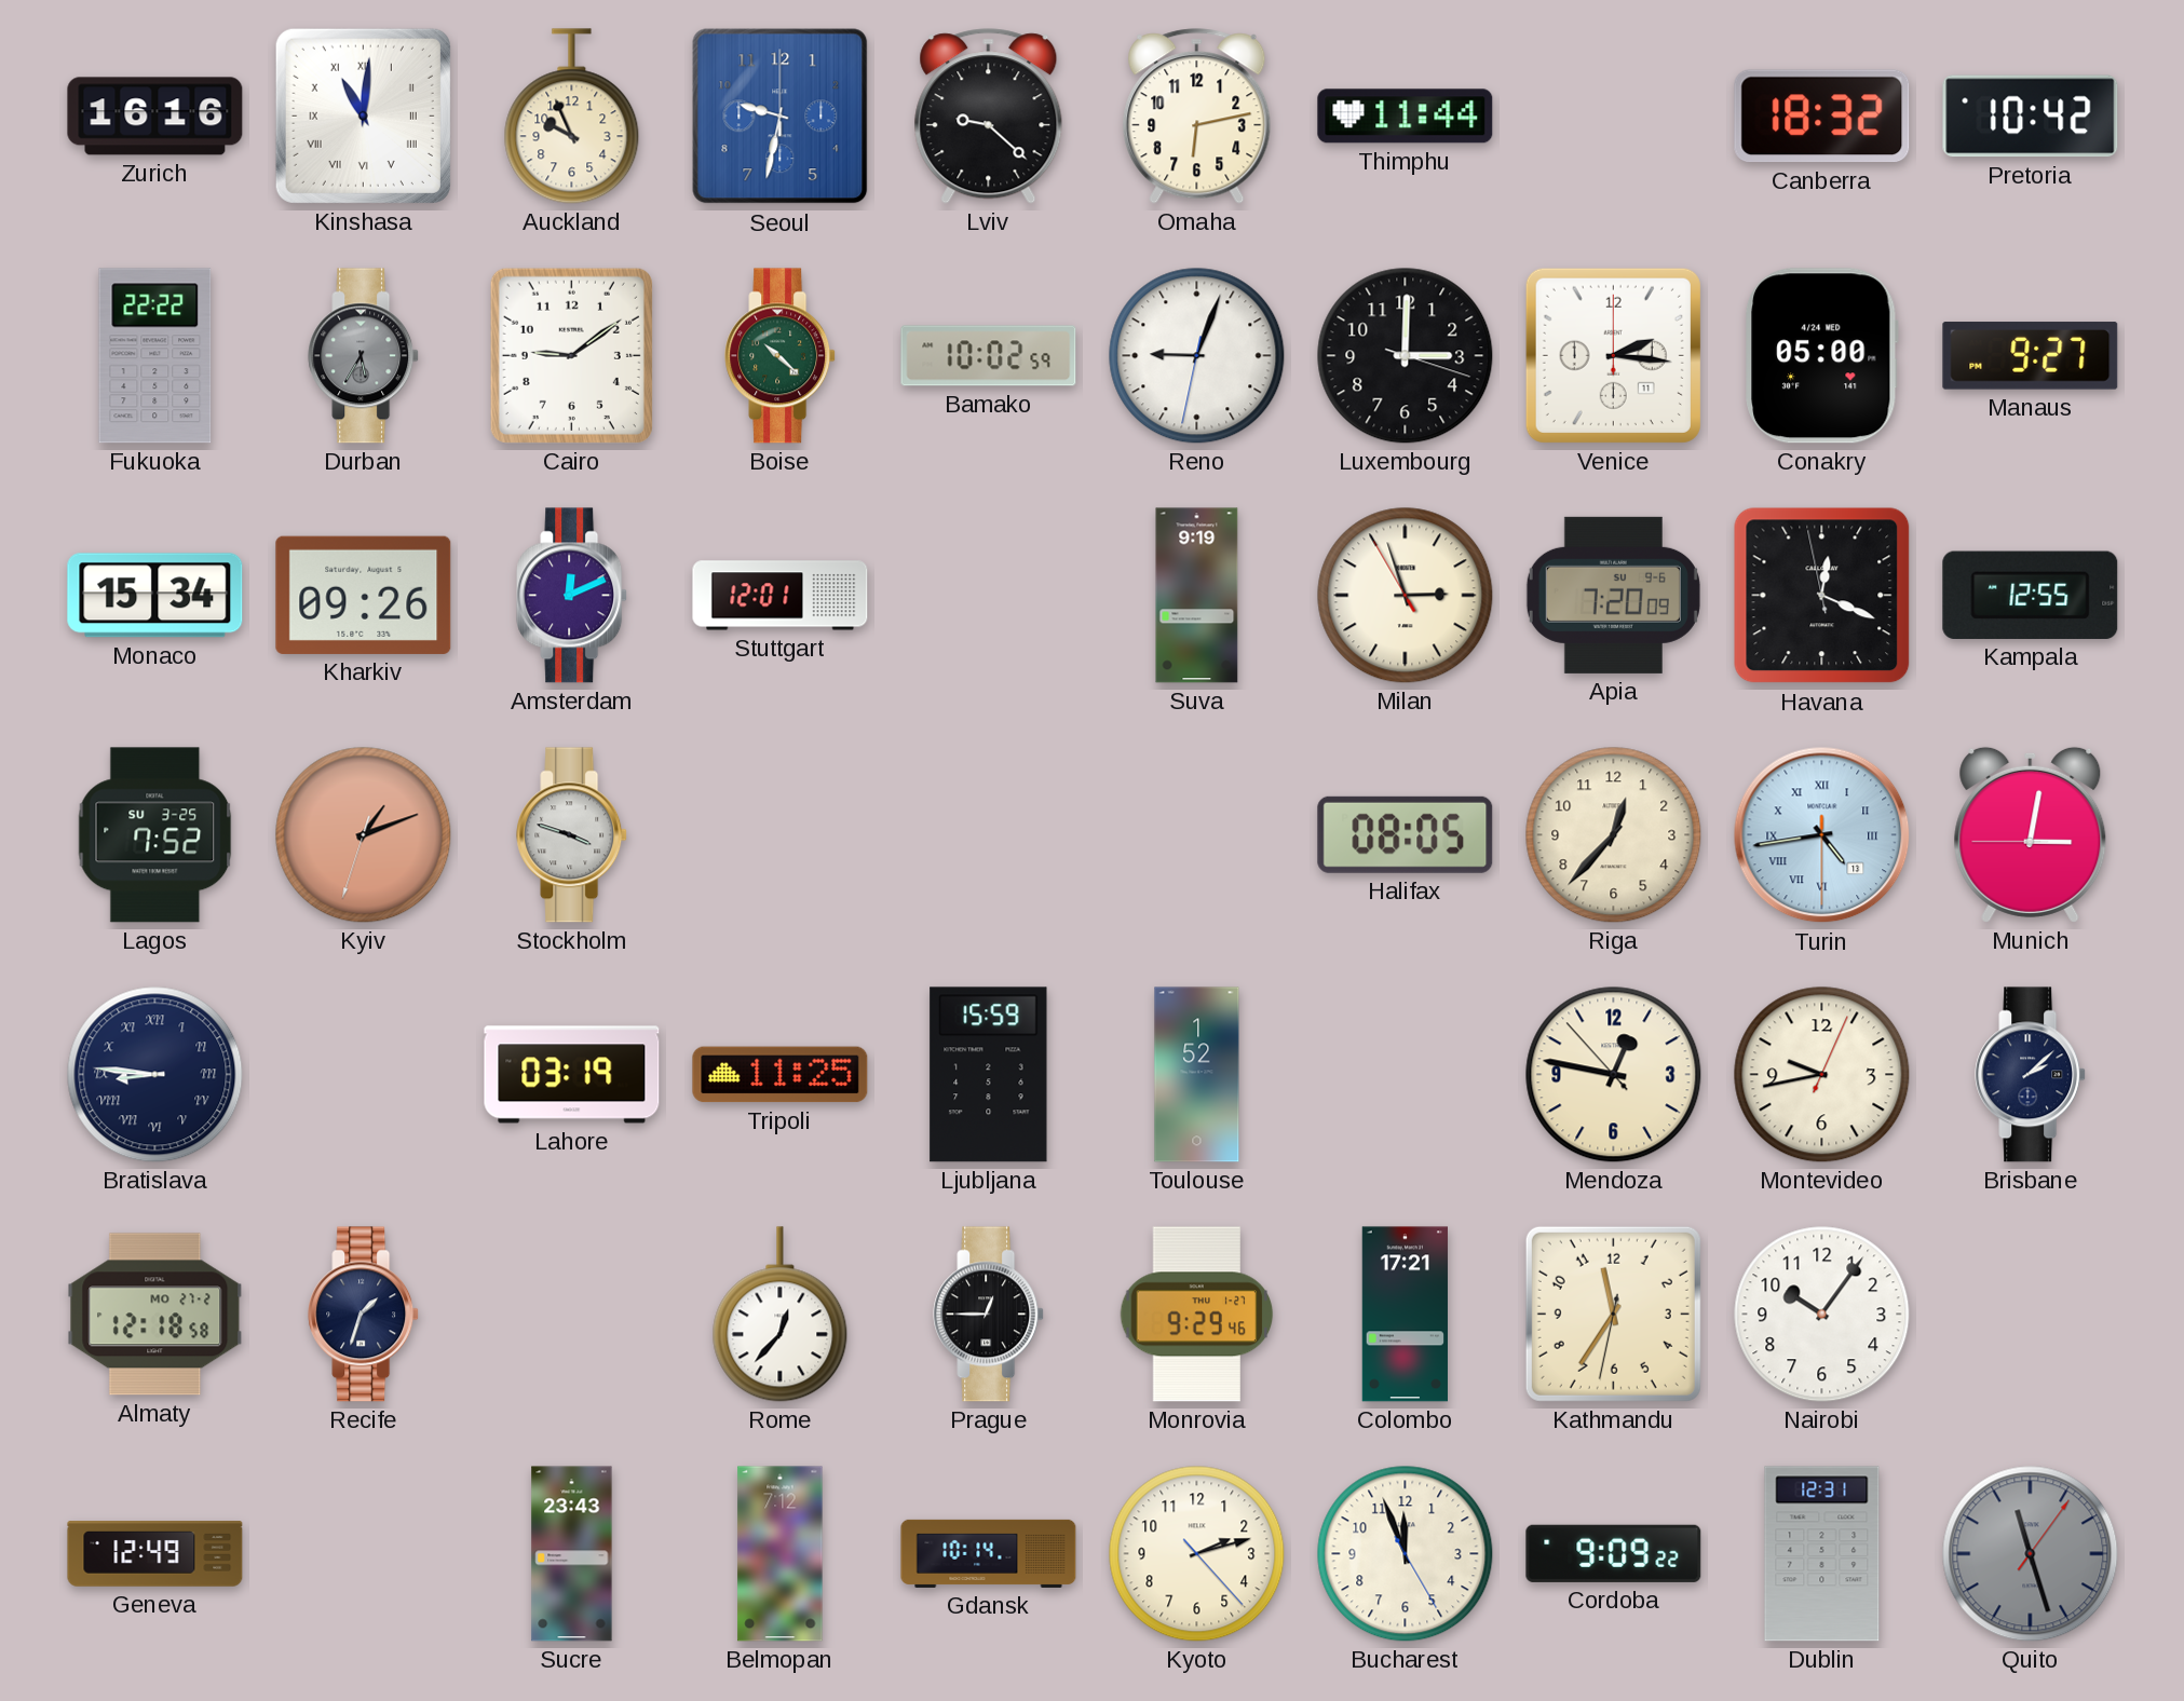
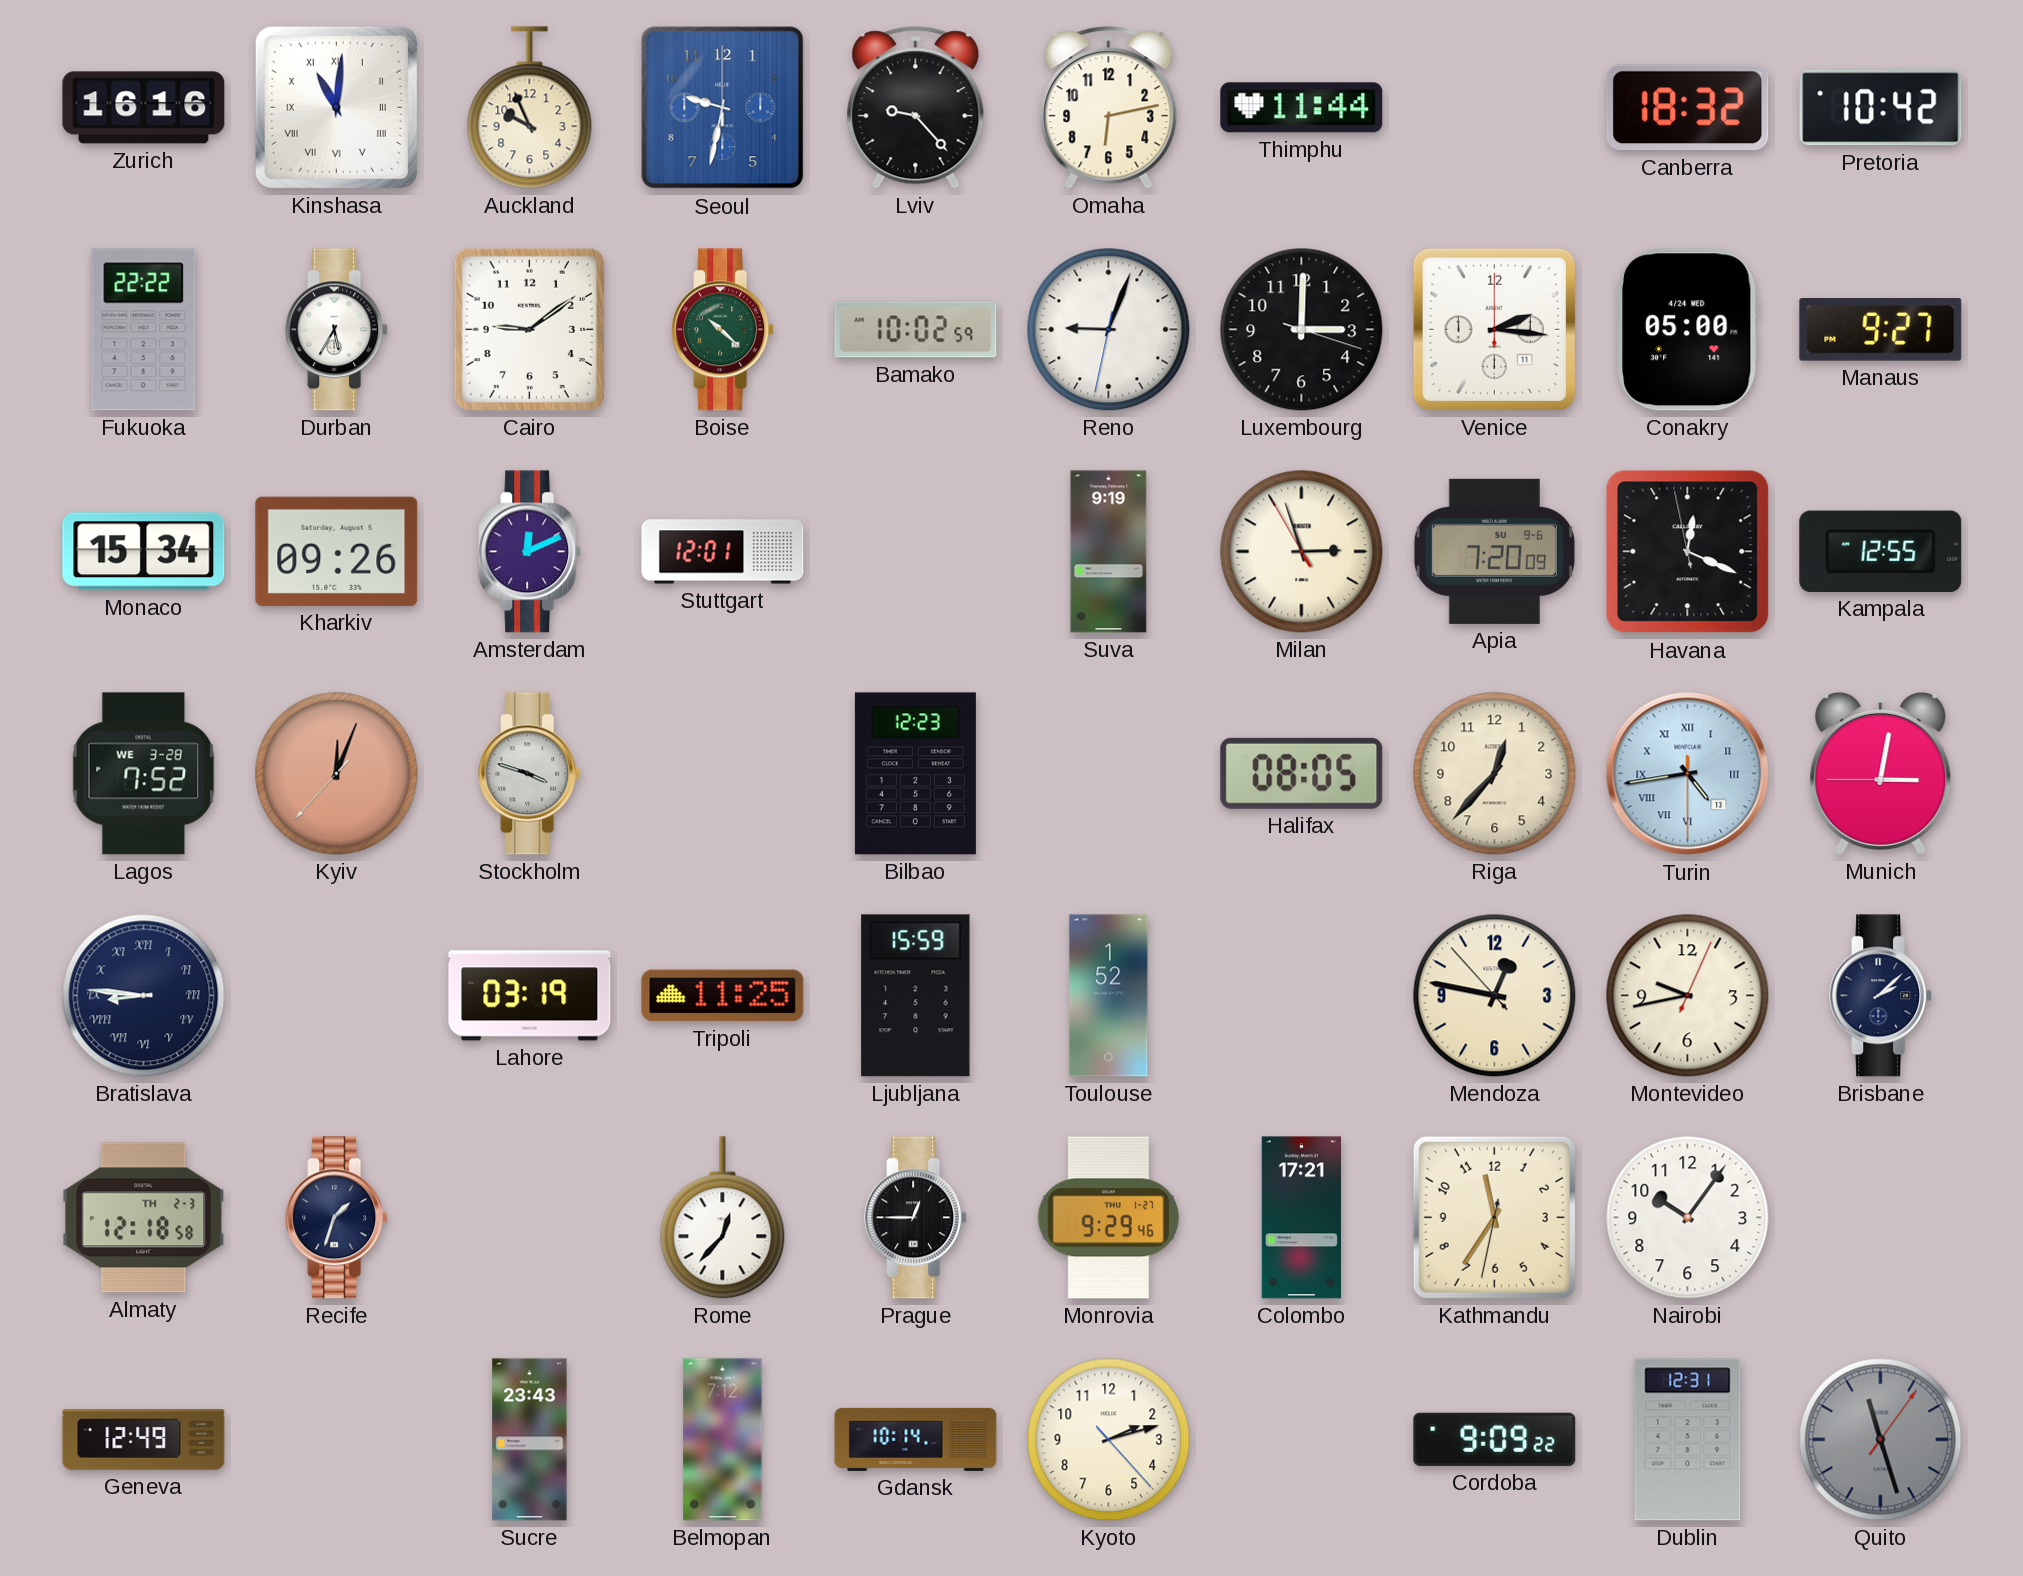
Lviv: 9:22 -> 9:23
Durban dial: grey -> white
Lagos date: SU 3-25 -> WE 3-28
Kyiv: 1:11 -> 12:03
Bilbao: none -> 12:23
Almaty date: MO 27-2 -> TH 2-3
Bucharest: 11:56 -> none
